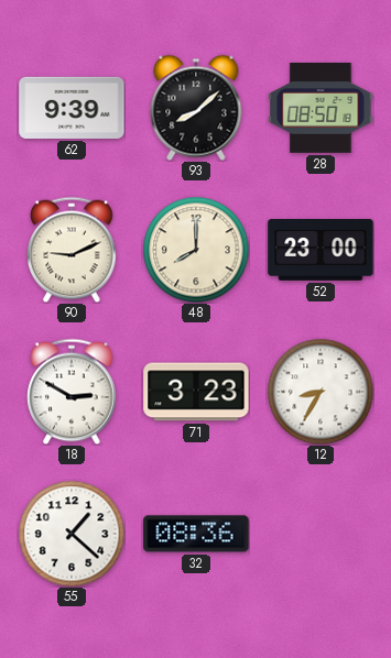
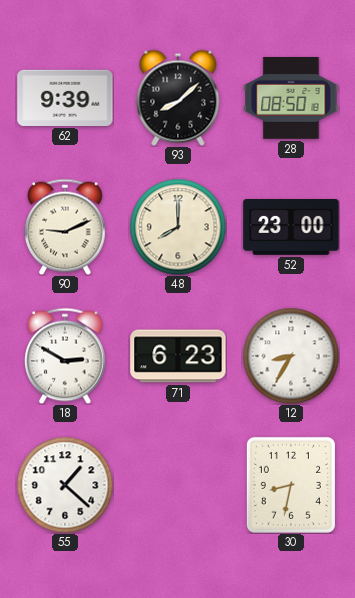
71: 3:23 -> 6:23
32: 08:36 -> none
30: none -> 8:32
